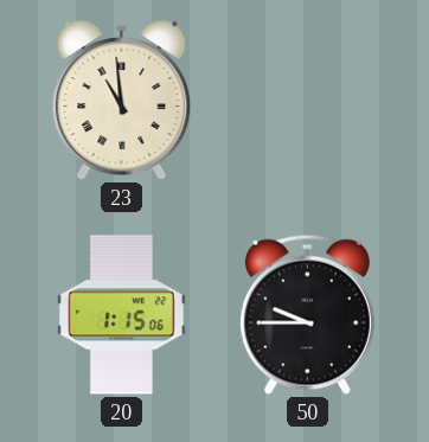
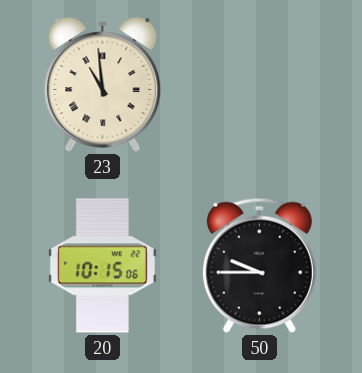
20: 1:15 -> 10:15
